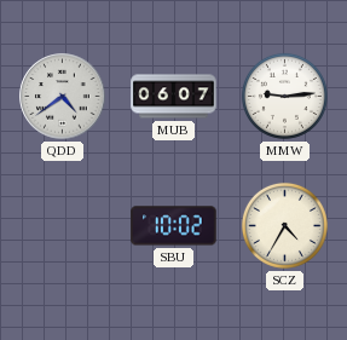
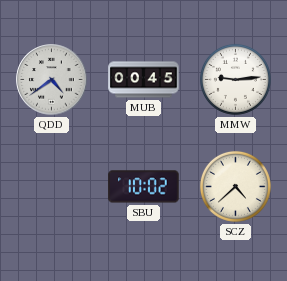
MUB: 06:07 -> 00:45
SCZ: 4:35 -> 4:38
